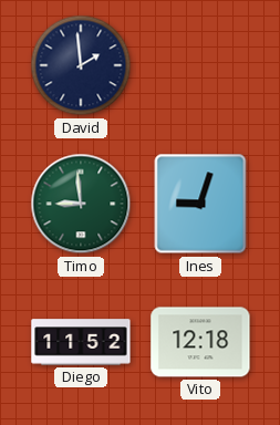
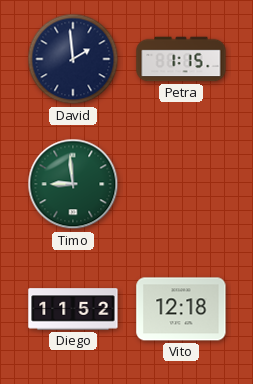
Petra: none -> 1:15
Ines: 9:03 -> none
